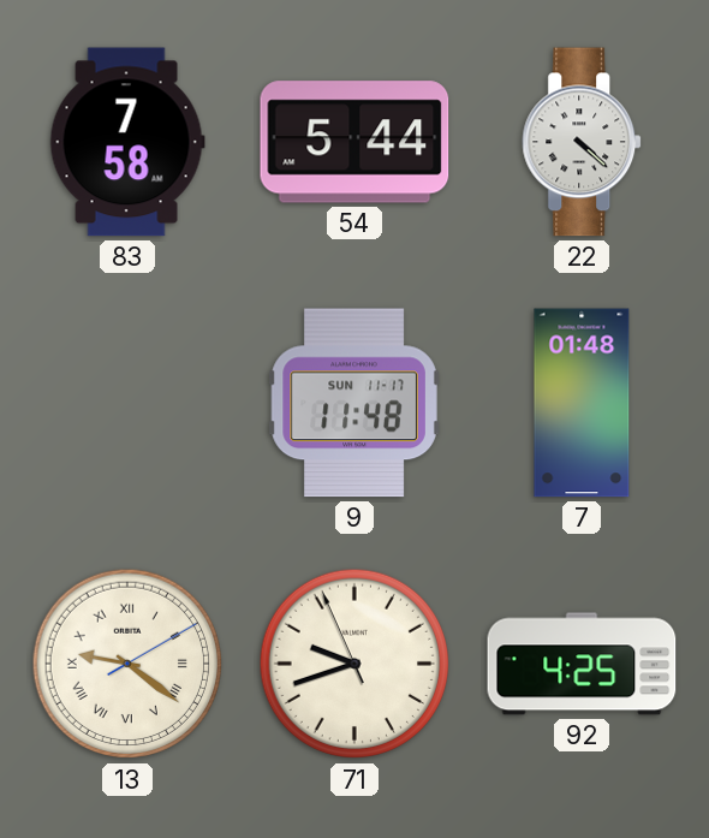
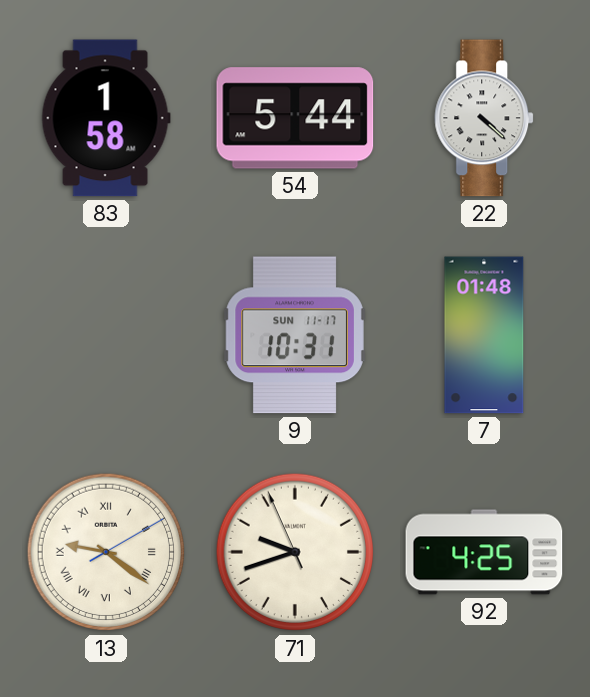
83: 7:58 -> 1:58
9: 11:48 -> 10:31
